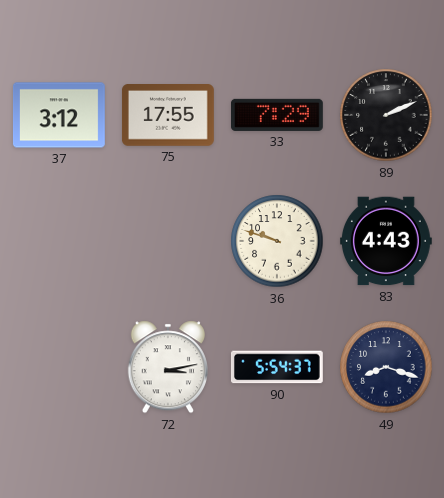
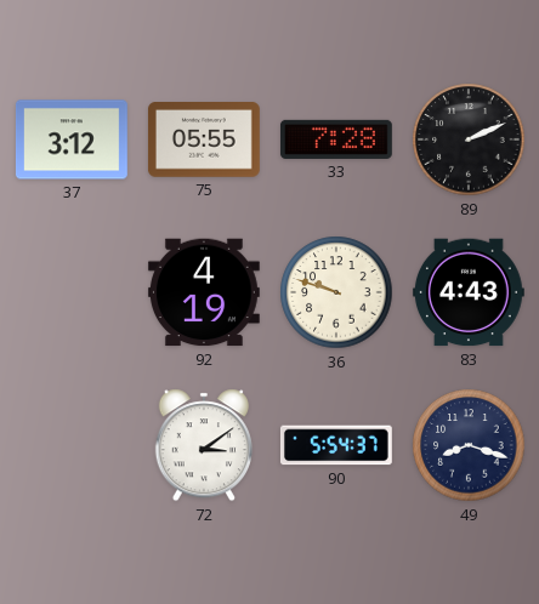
75: 17:55 -> 05:55
33: 7:29 -> 7:28
92: none -> 4:19
72: 3:13 -> 3:09
